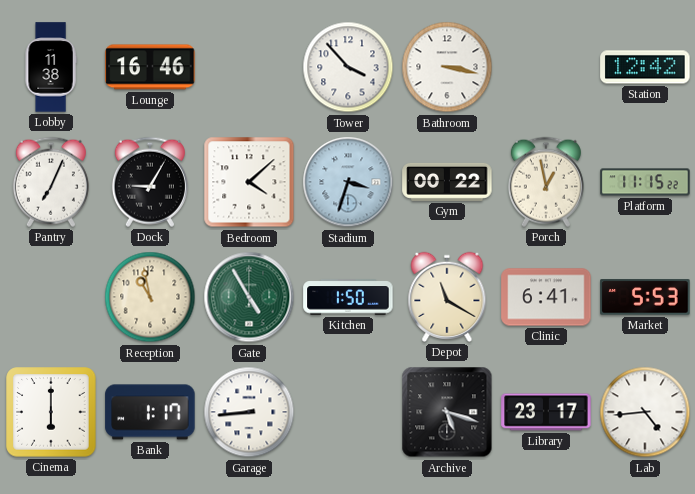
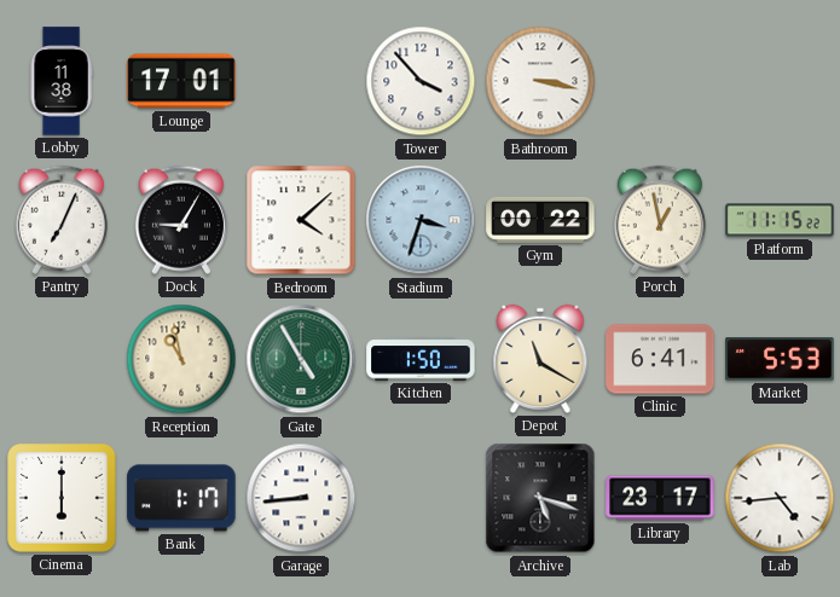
Lounge: 16:46 -> 17:01
Station: 12:42 -> none
